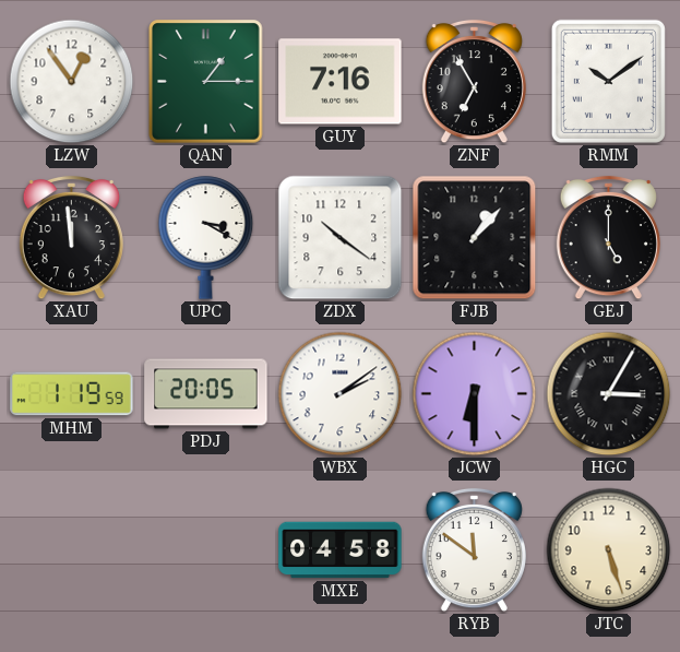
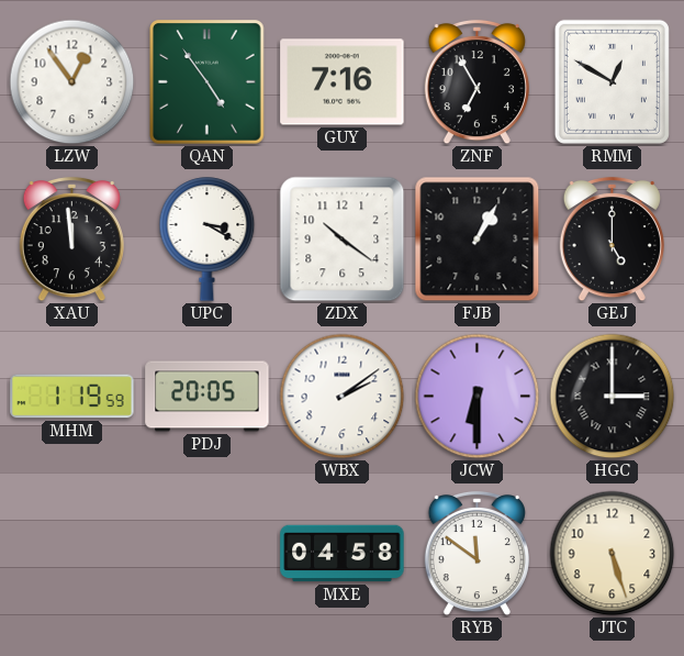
QAN: 1:15 -> 4:54
RMM: 10:09 -> 12:50
FJB: 1:07 -> 1:05
HGC: 3:05 -> 3:00
